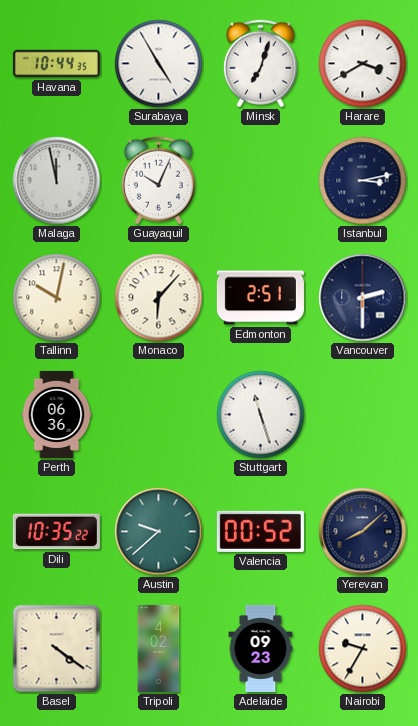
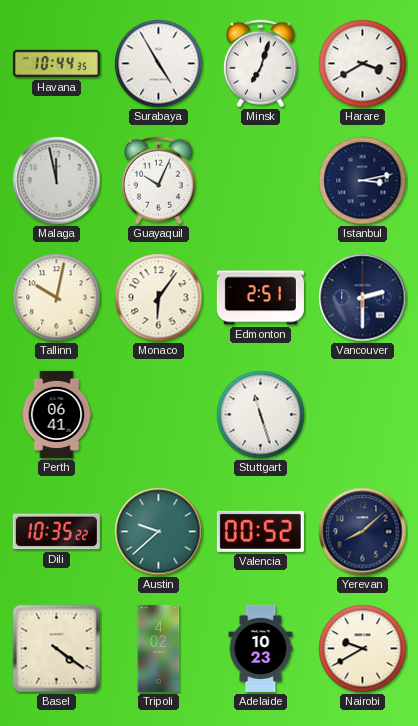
Monaco: 6:07 -> 6:06
Perth: 06:36 -> 06:41
Adelaide: 09:23 -> 10:23
Nairobi: 9:35 -> 9:40
